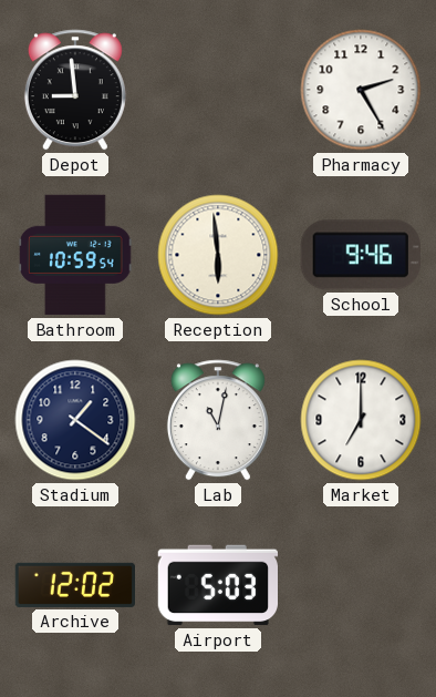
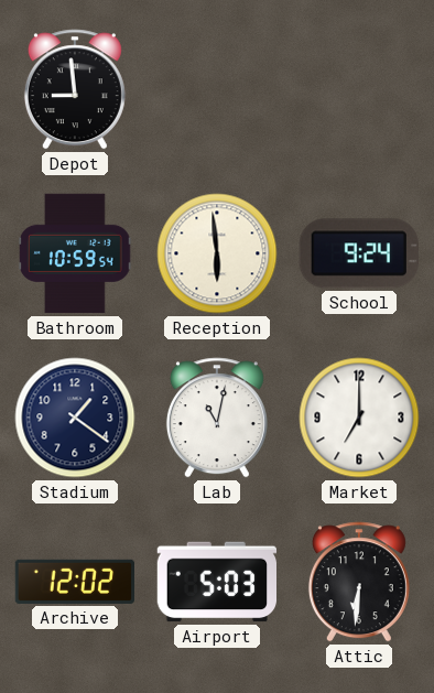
Pharmacy: 2:25 -> none
School: 9:46 -> 9:24
Attic: none -> 6:31
